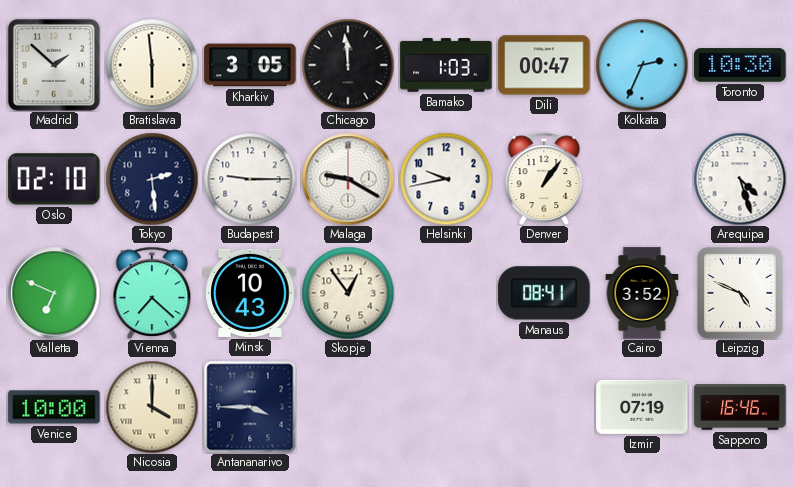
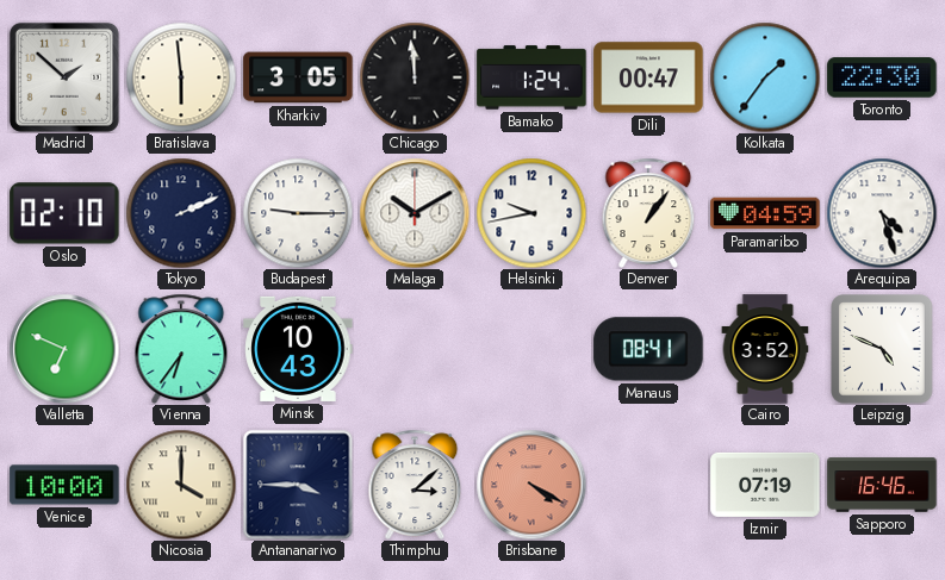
Bamako: 1:03 -> 1:24
Kolkata: 2:34 -> 1:36
Toronto: 10:30 -> 22:30
Tokyo: 2:29 -> 2:11
Malaga: 9:20 -> 10:10
Paramaribo: none -> 04:59
Vienna: 7:22 -> 6:36
Skopje: 12:54 -> none
Thimphu: none -> 3:08
Brisbane: none -> 4:20
